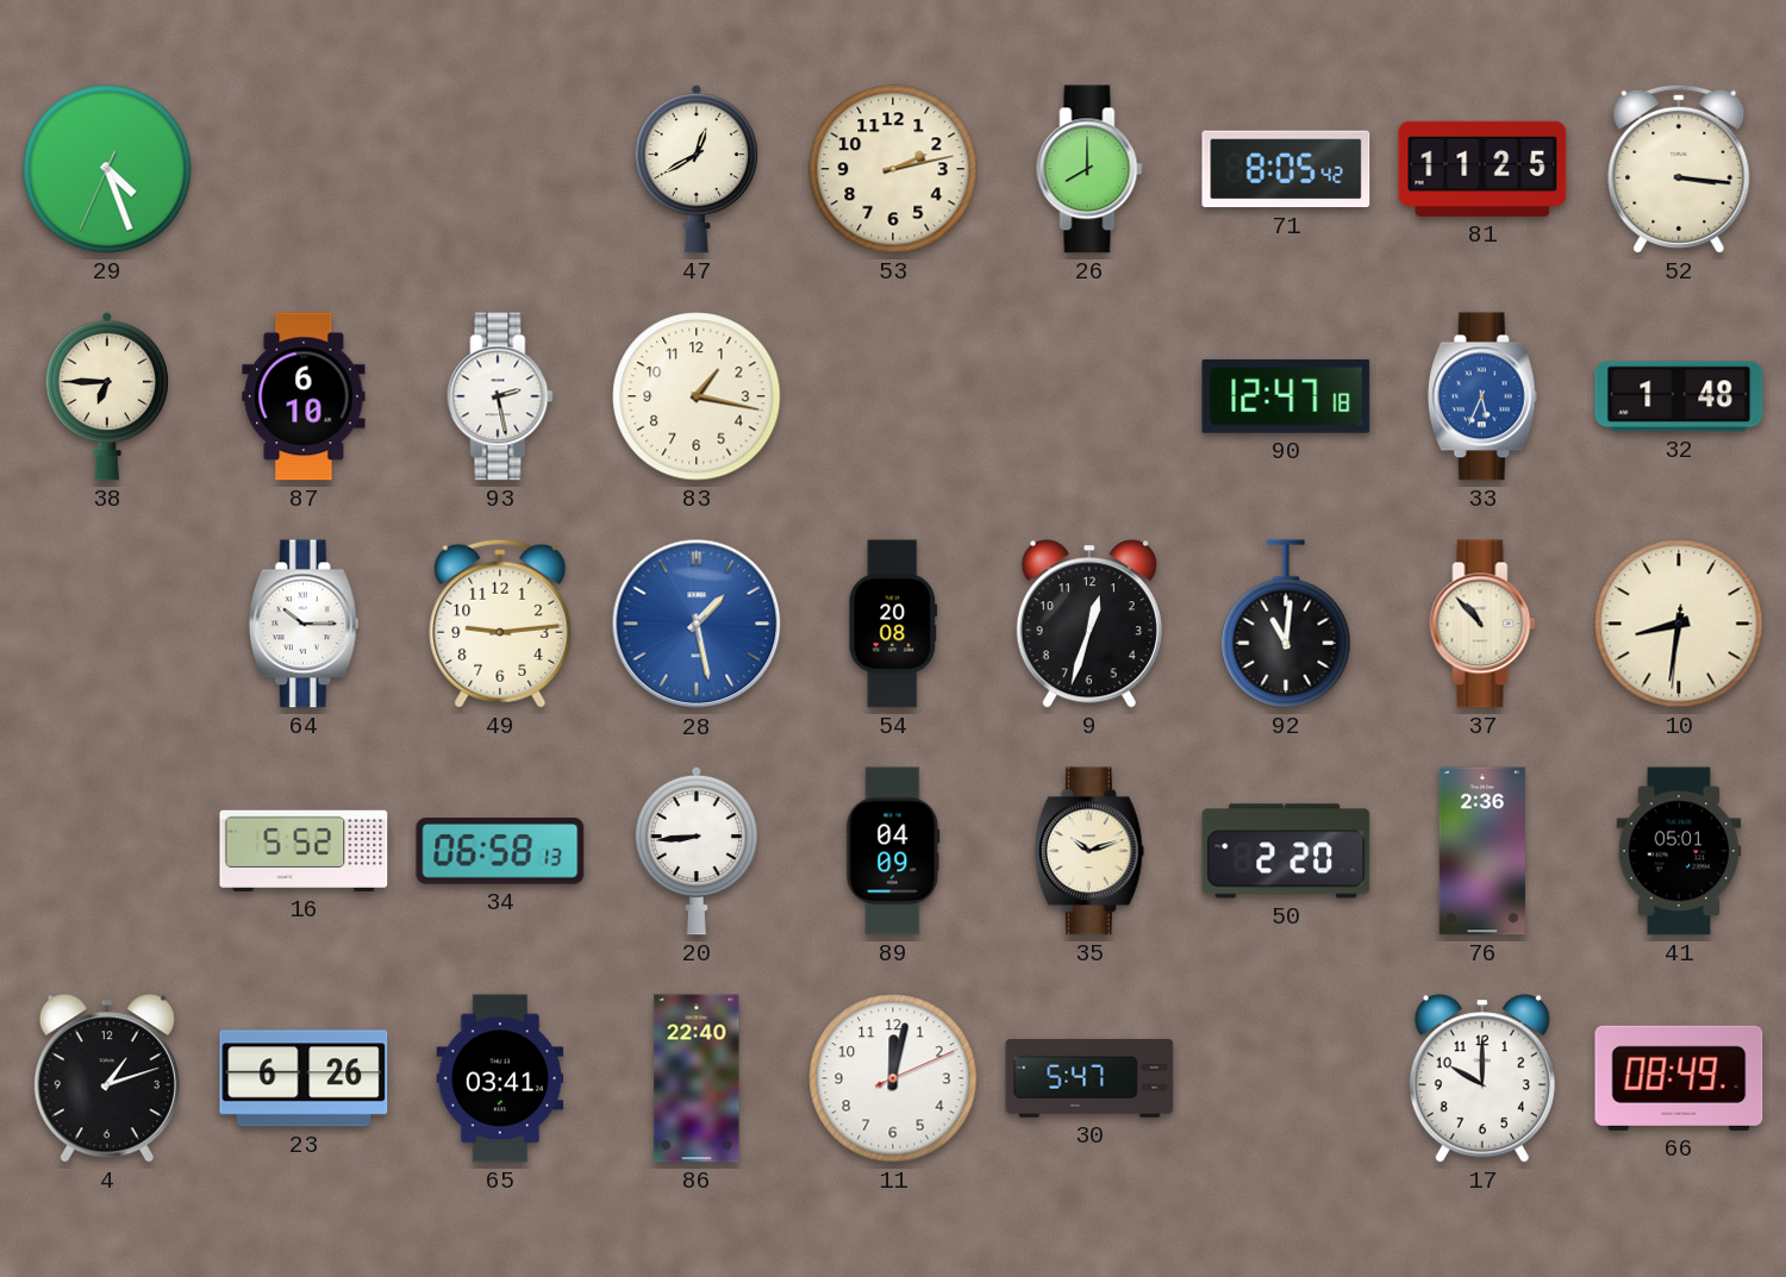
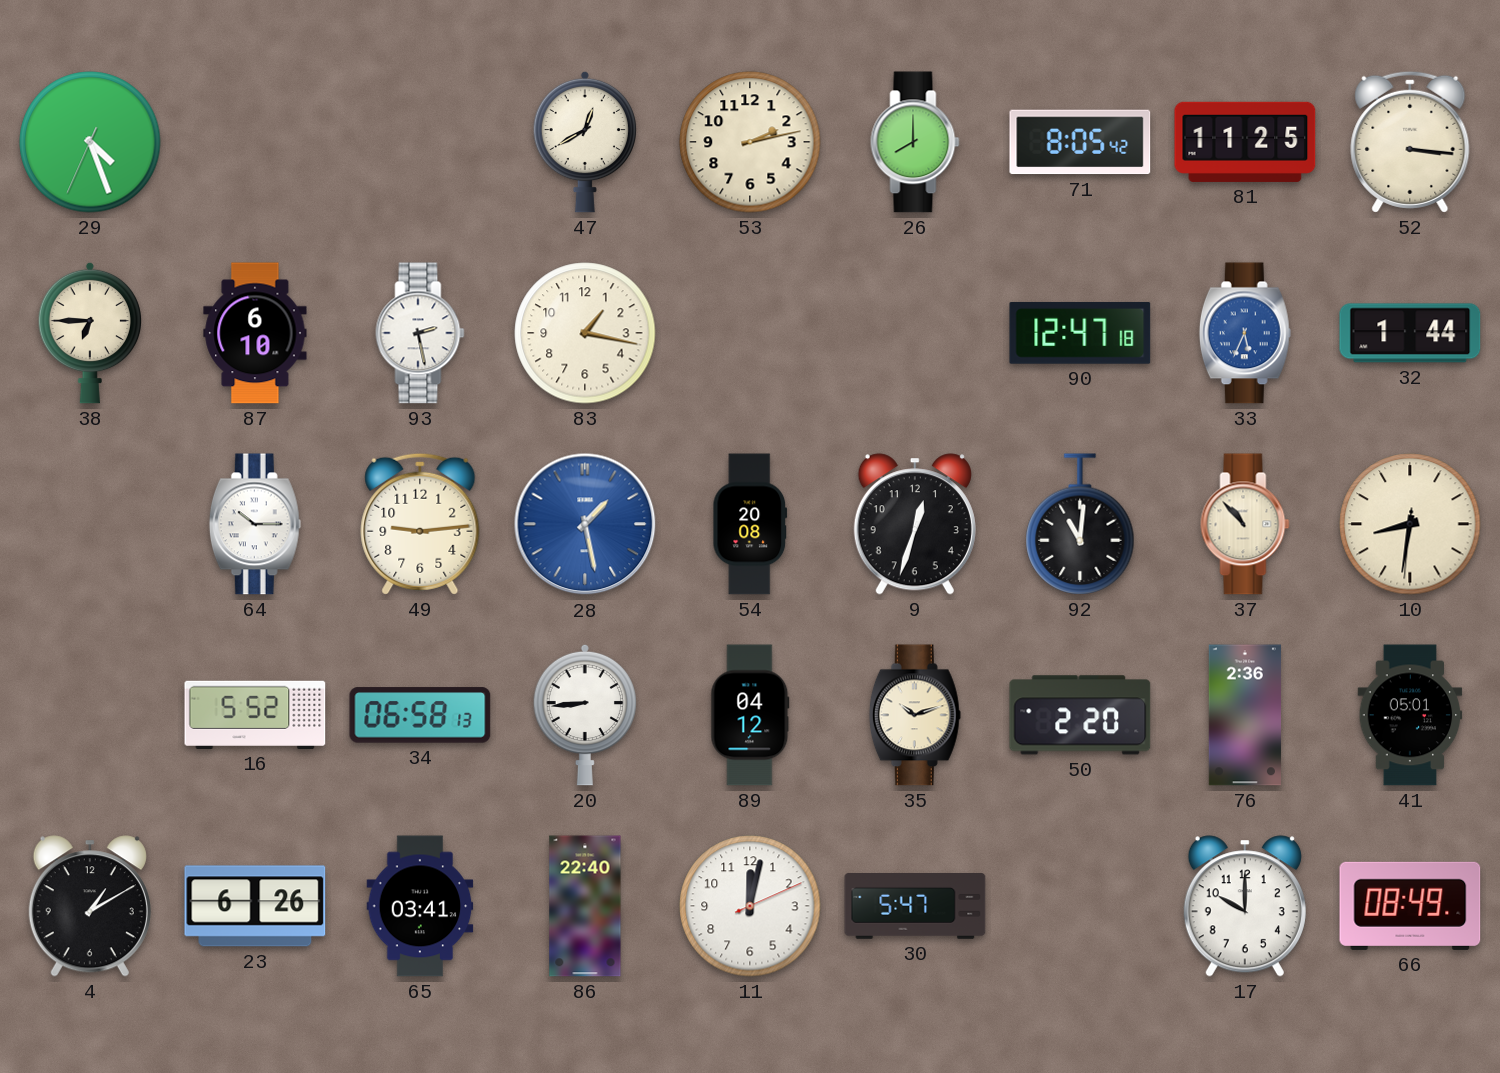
32: 1:48 -> 1:44
89: 04:09 -> 04:12
4: 1:12 -> 1:10
